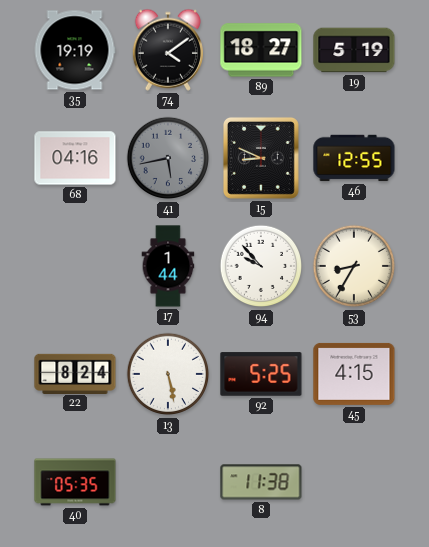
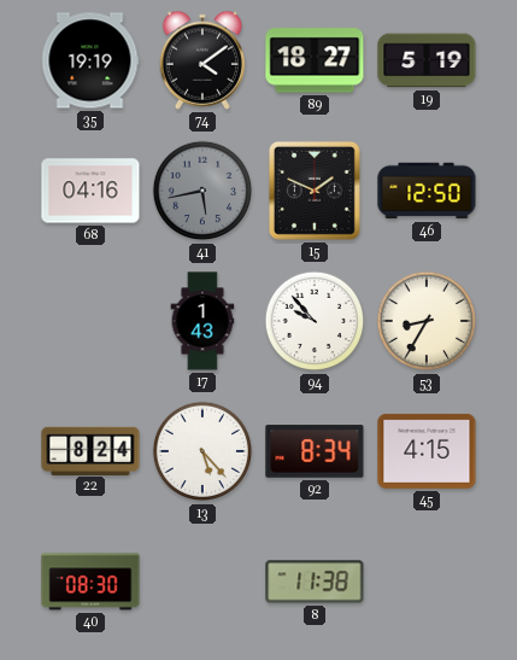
15: 8:49 -> 1:49
46: 12:55 -> 12:50
17: 1:44 -> 1:43
13: 5:28 -> 5:23
92: 5:25 -> 8:34
40: 05:35 -> 08:30
